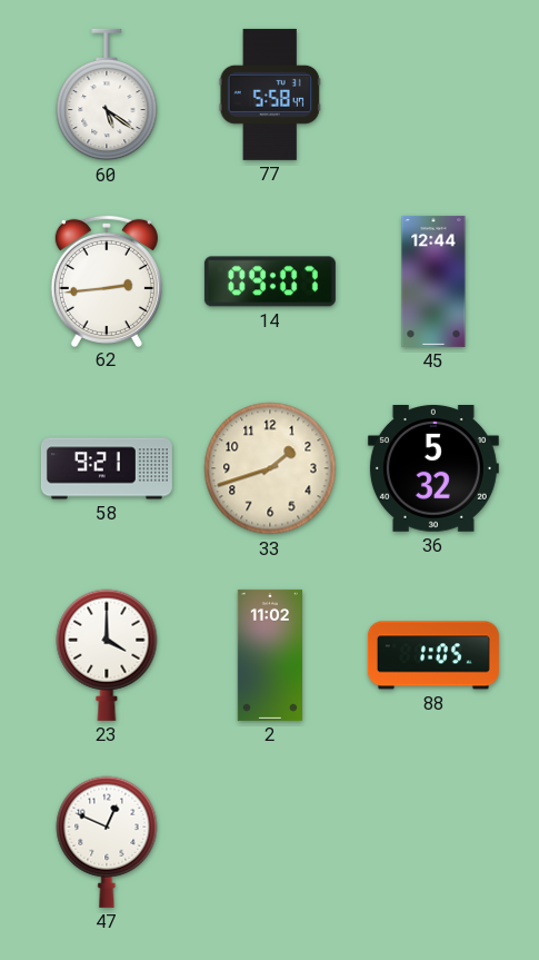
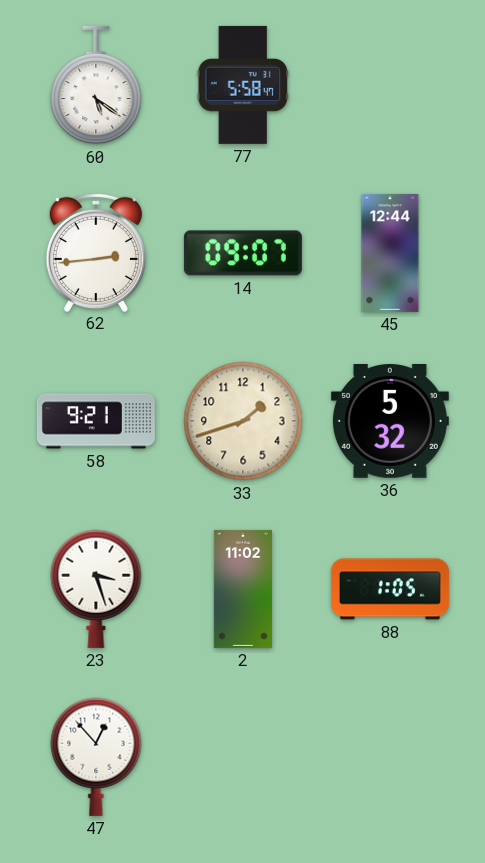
23: 4:00 -> 3:27
47: 12:49 -> 12:53
